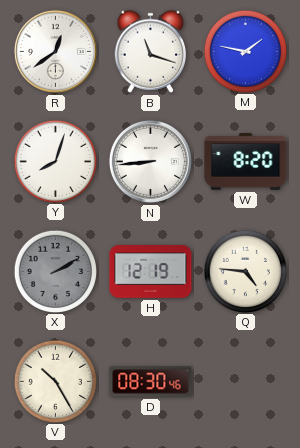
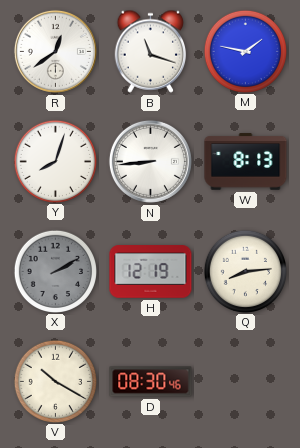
W: 8:20 -> 8:13
Q: 4:46 -> 8:14
V: 10:25 -> 10:20
